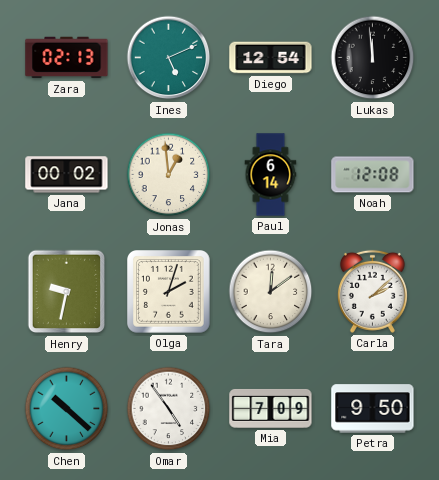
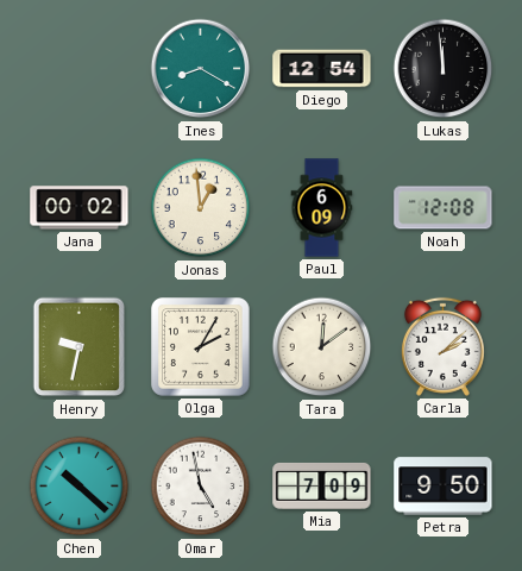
Zara: 02:13 -> none
Ines: 5:11 -> 8:20
Paul: 6:14 -> 6:09
Olga: 2:03 -> 2:05
Omar: 4:54 -> 4:58
